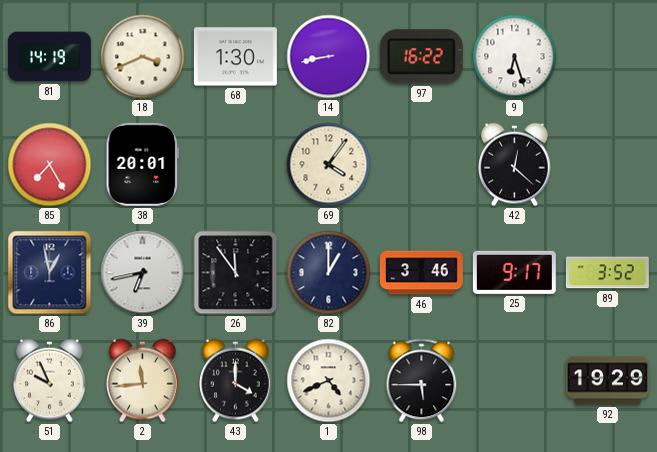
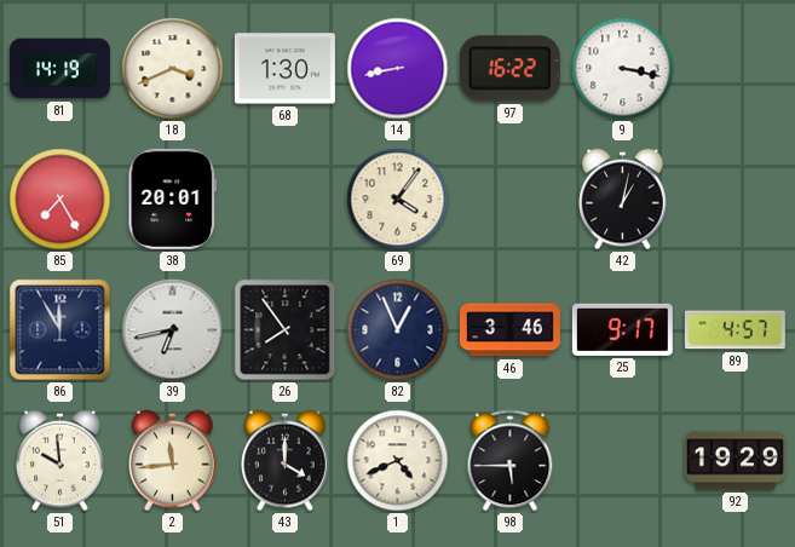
9: 6:27 -> 3:17
42: 12:22 -> 1:02
86: 12:58 -> 11:55
26: 11:54 -> 7:54
82: 1:00 -> 12:56
89: 3:52 -> 4:57
51: 9:56 -> 9:59
